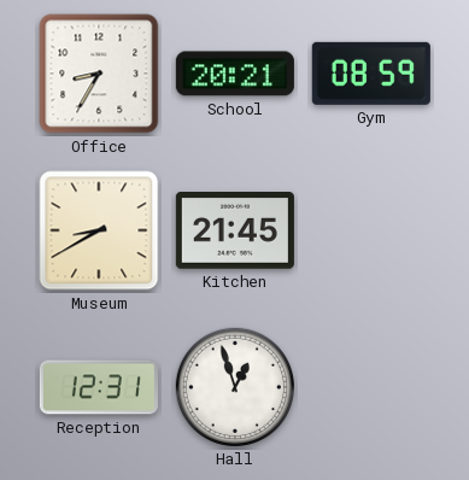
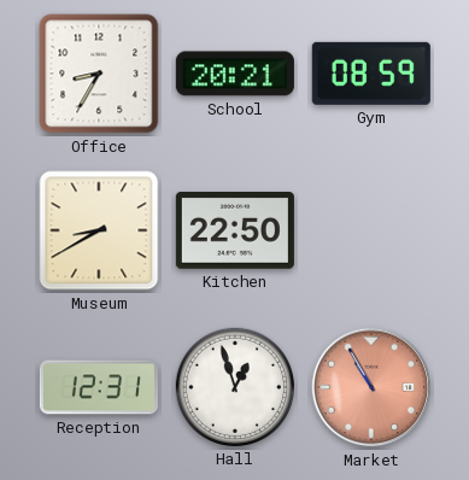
Kitchen: 21:45 -> 22:50
Market: none -> 10:55
